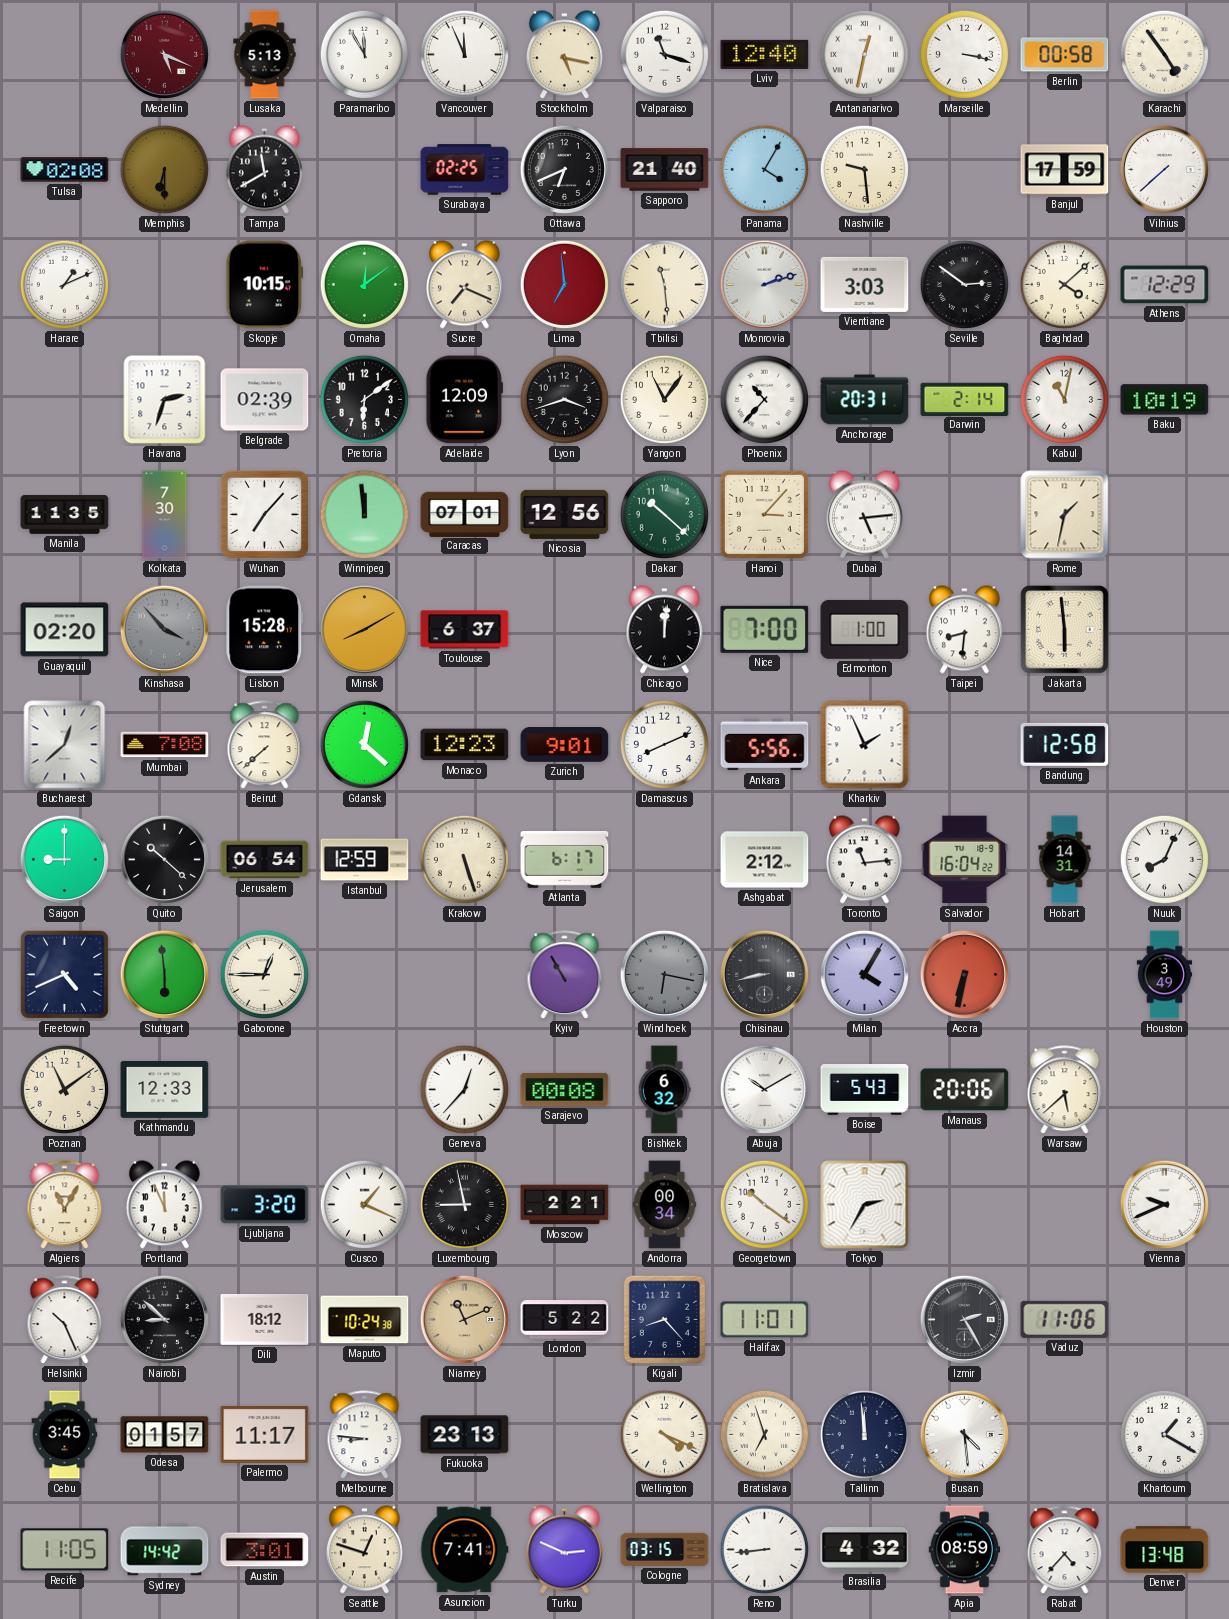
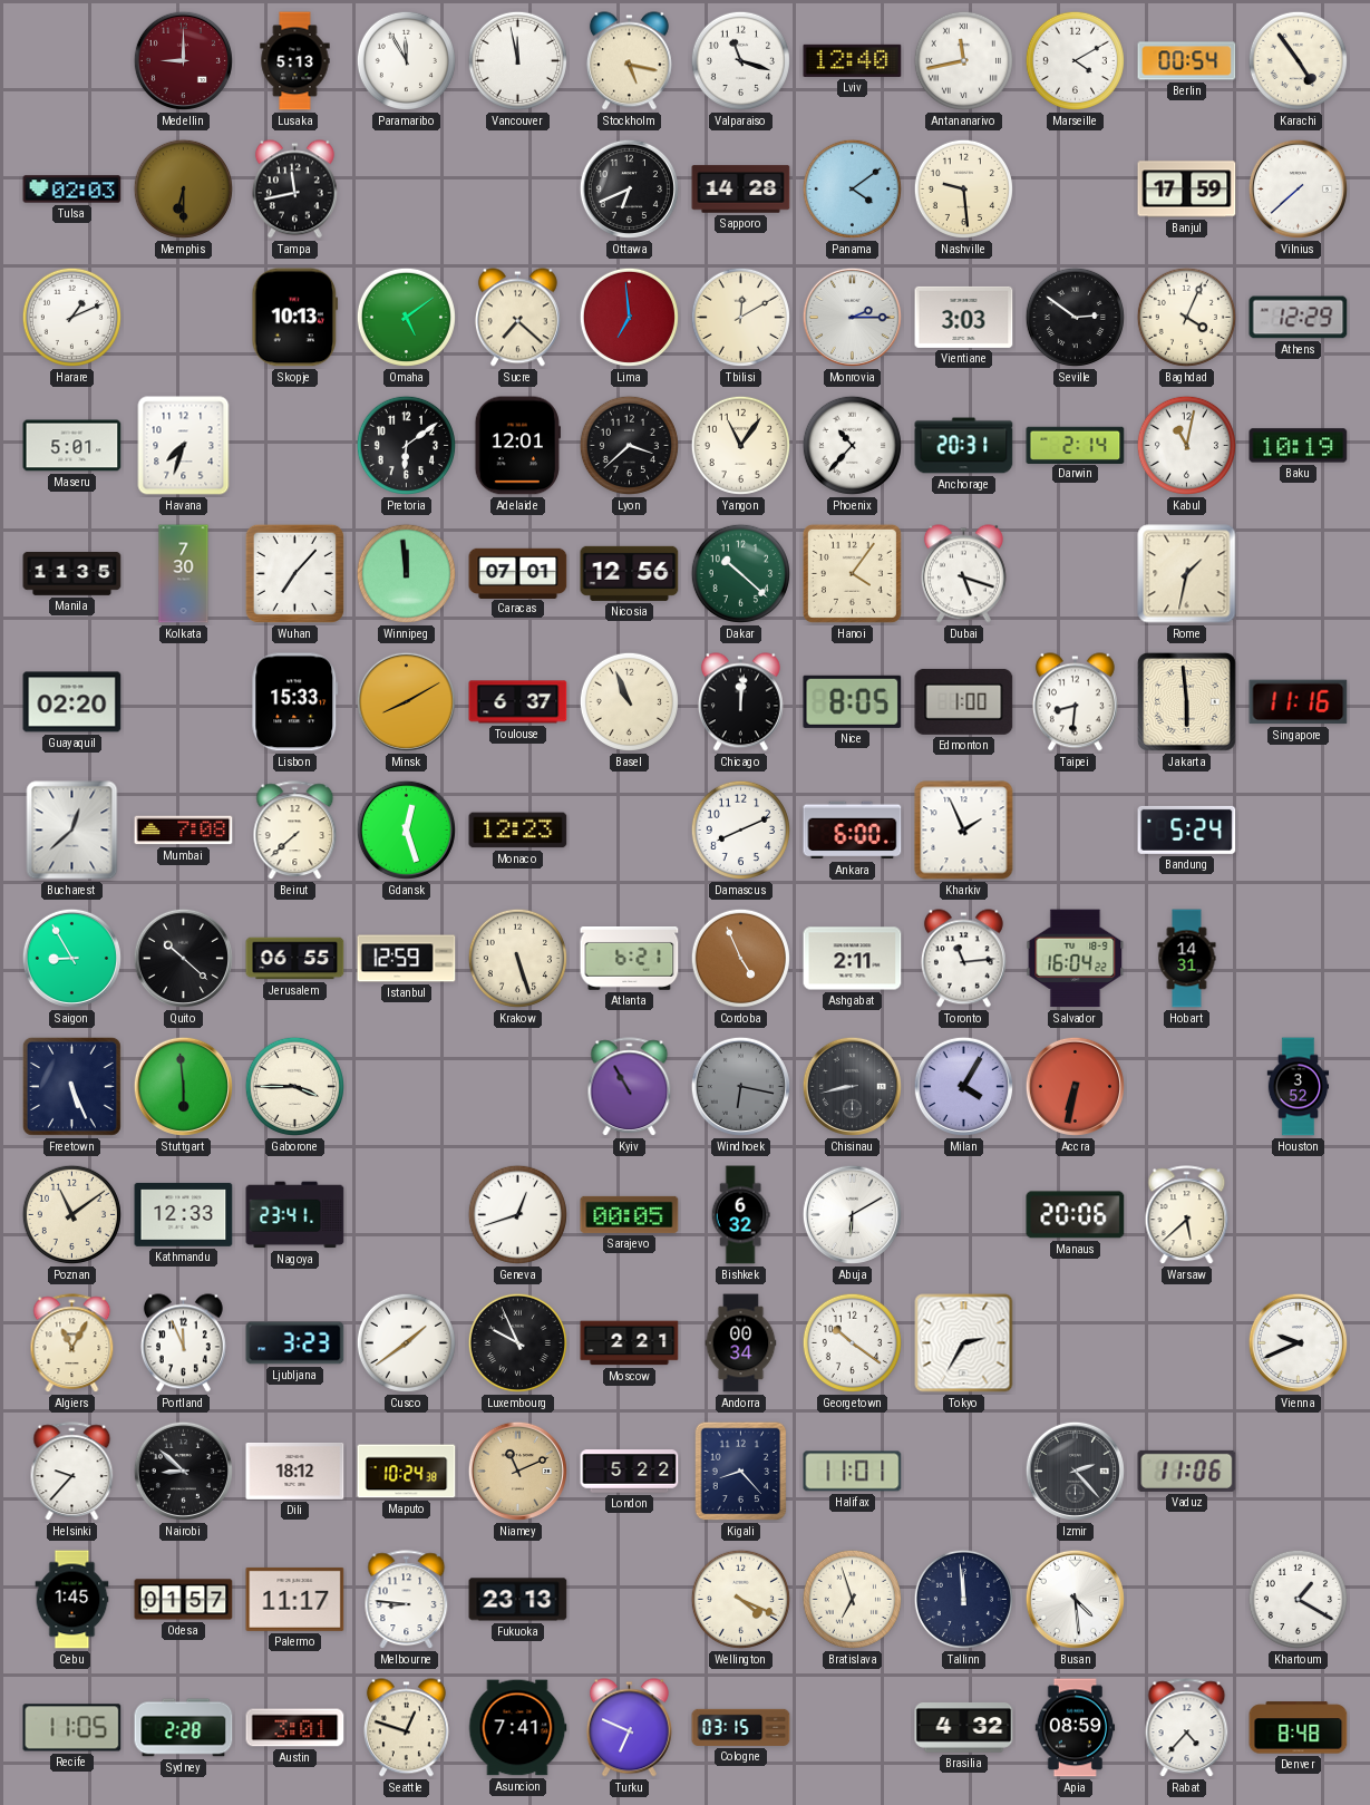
Medellin: 5:19 -> 9:00
Vancouver: 11:56 -> 11:58
Antananarivo: 12:32 -> 11:43
Marseille: 3:17 -> 4:10
Berlin: 00:58 -> 00:54
Tulsa: 02:08 -> 02:03
Tampa: 11:40 -> 11:43
Surabaya: 02:25 -> none
Sapporo: 21:40 -> 14:28
Panama: 4:05 -> 4:09
Skopje: 10:15 -> 10:13
Omaha: 12:09 -> 5:09
Sucre: 7:19 -> 7:22
Tbilisi: 11:29 -> 12:10
Monrovia: 2:12 -> 2:15
Baghdad: 4:08 -> 4:04
Maseru: none -> 5:01
Havana: 2:33 -> 7:33
Belgrade: 02:39 -> none
Adelaide: 12:09 -> 12:01
Lyon: 3:42 -> 3:38
Hanoi: 3:07 -> 4:06
Dubai: 5:14 -> 5:18
Kinshasa: 3:53 -> none
Lisbon: 15:28 -> 15:33
Basel: none -> 10:56
Nice: 7:00 -> 8:05
Singapore: none -> 11:16
Gdansk: 12:22 -> 12:27
Zurich: 9:01 -> none
Ankara: 5:56 -> 6:00
Bandung: 12:58 -> 5:24
Saigon: 9:00 -> 8:55
Jerusalem: 06:54 -> 06:55
Atlanta: 6:17 -> 6:21
Cordoba: none -> 4:56
Ashgabat: 2:12 -> 2:11
Nuuk: 8:04 -> none
Freetown: 4:41 -> 5:26
Gaborone: 12:45 -> 3:45
Houston: 3:49 -> 3:52
Nagoya: none -> 23:41
Geneva: 12:37 -> 12:42
Sarajevo: 00:08 -> 00:05
Abuja: 10:10 -> 6:10
Boise: 5:43 -> none
Ljubljana: 3:20 -> 3:23
Cusco: 1:19 -> 1:39
Luxembourg: 8:58 -> 9:56
Helsinki: 10:26 -> 9:37
Izmir: 2:25 -> 2:23
Cebu: 3:45 -> 1:45
Sydney: 14:42 -> 2:28
Turku: 2:49 -> 6:49
Reno: 8:44 -> none
Denver: 13:48 -> 8:48
